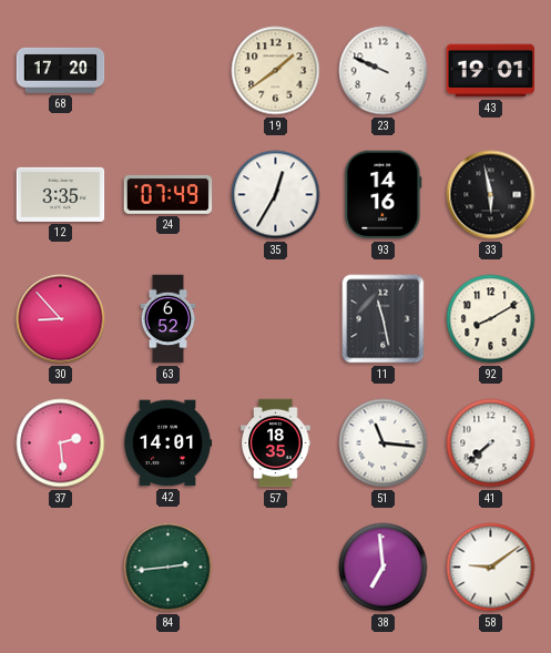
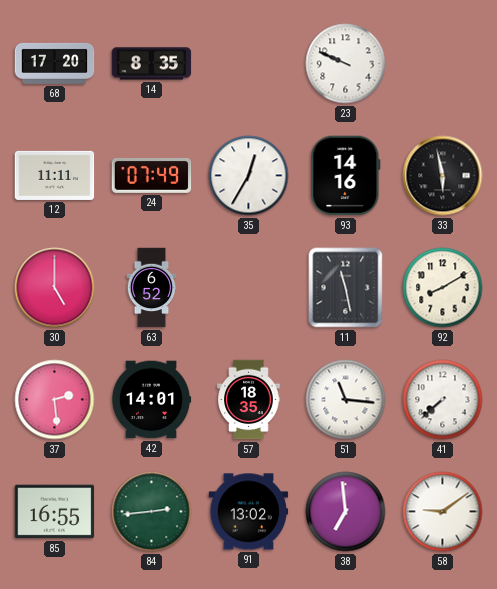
14: none -> 8:35
19: 1:39 -> none
43: 19:01 -> none
12: 3:35 -> 11:11
30: 8:53 -> 5:00
85: none -> 16:55
91: none -> 13:02
